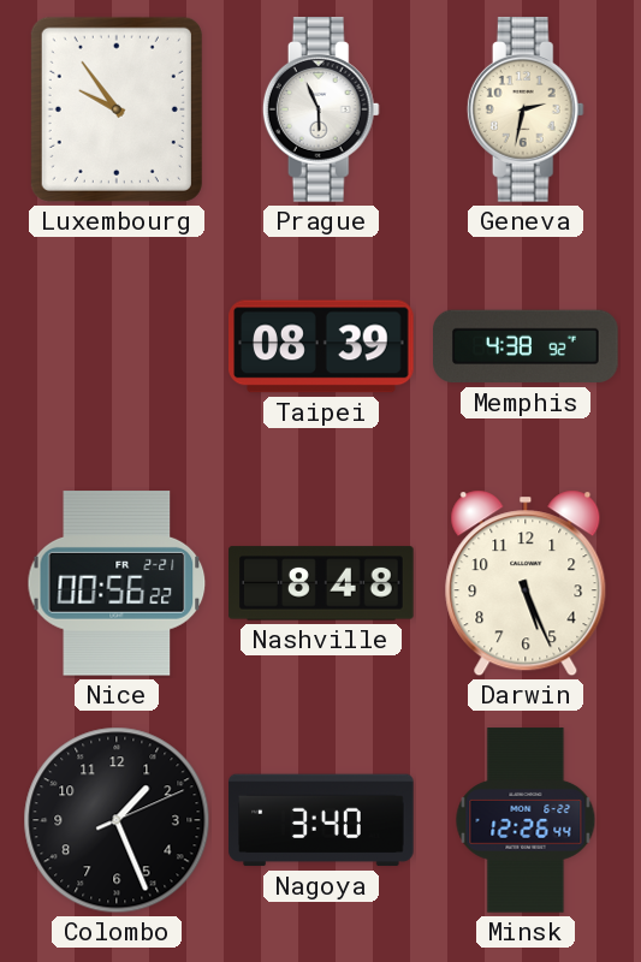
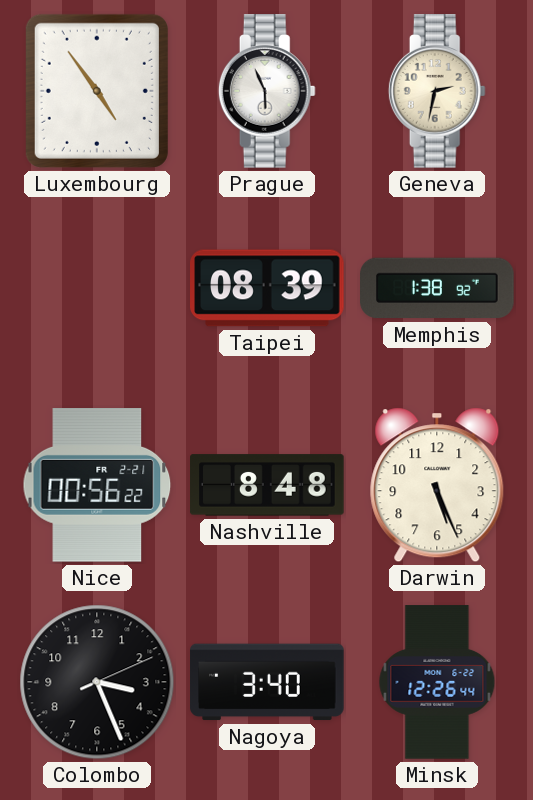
Luxembourg: 9:54 -> 4:54
Memphis: 4:38 -> 1:38
Colombo: 1:26 -> 3:26
